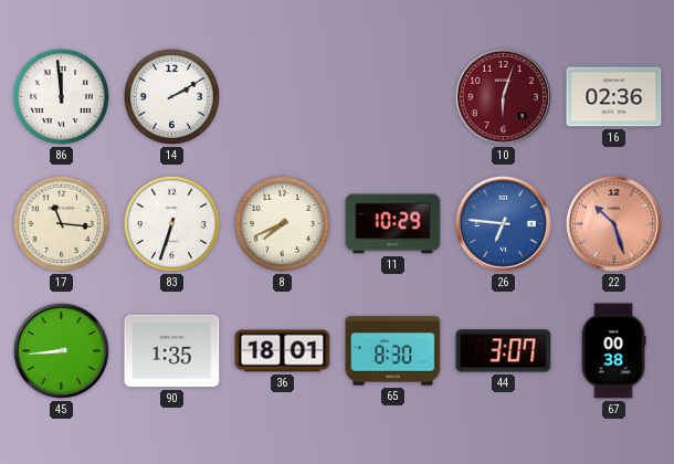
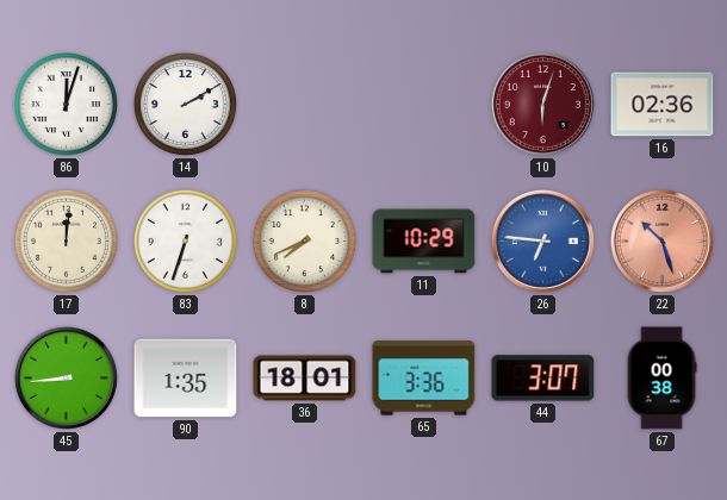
86: 11:59 -> 12:03
17: 11:16 -> 12:01
65: 8:30 -> 3:36
